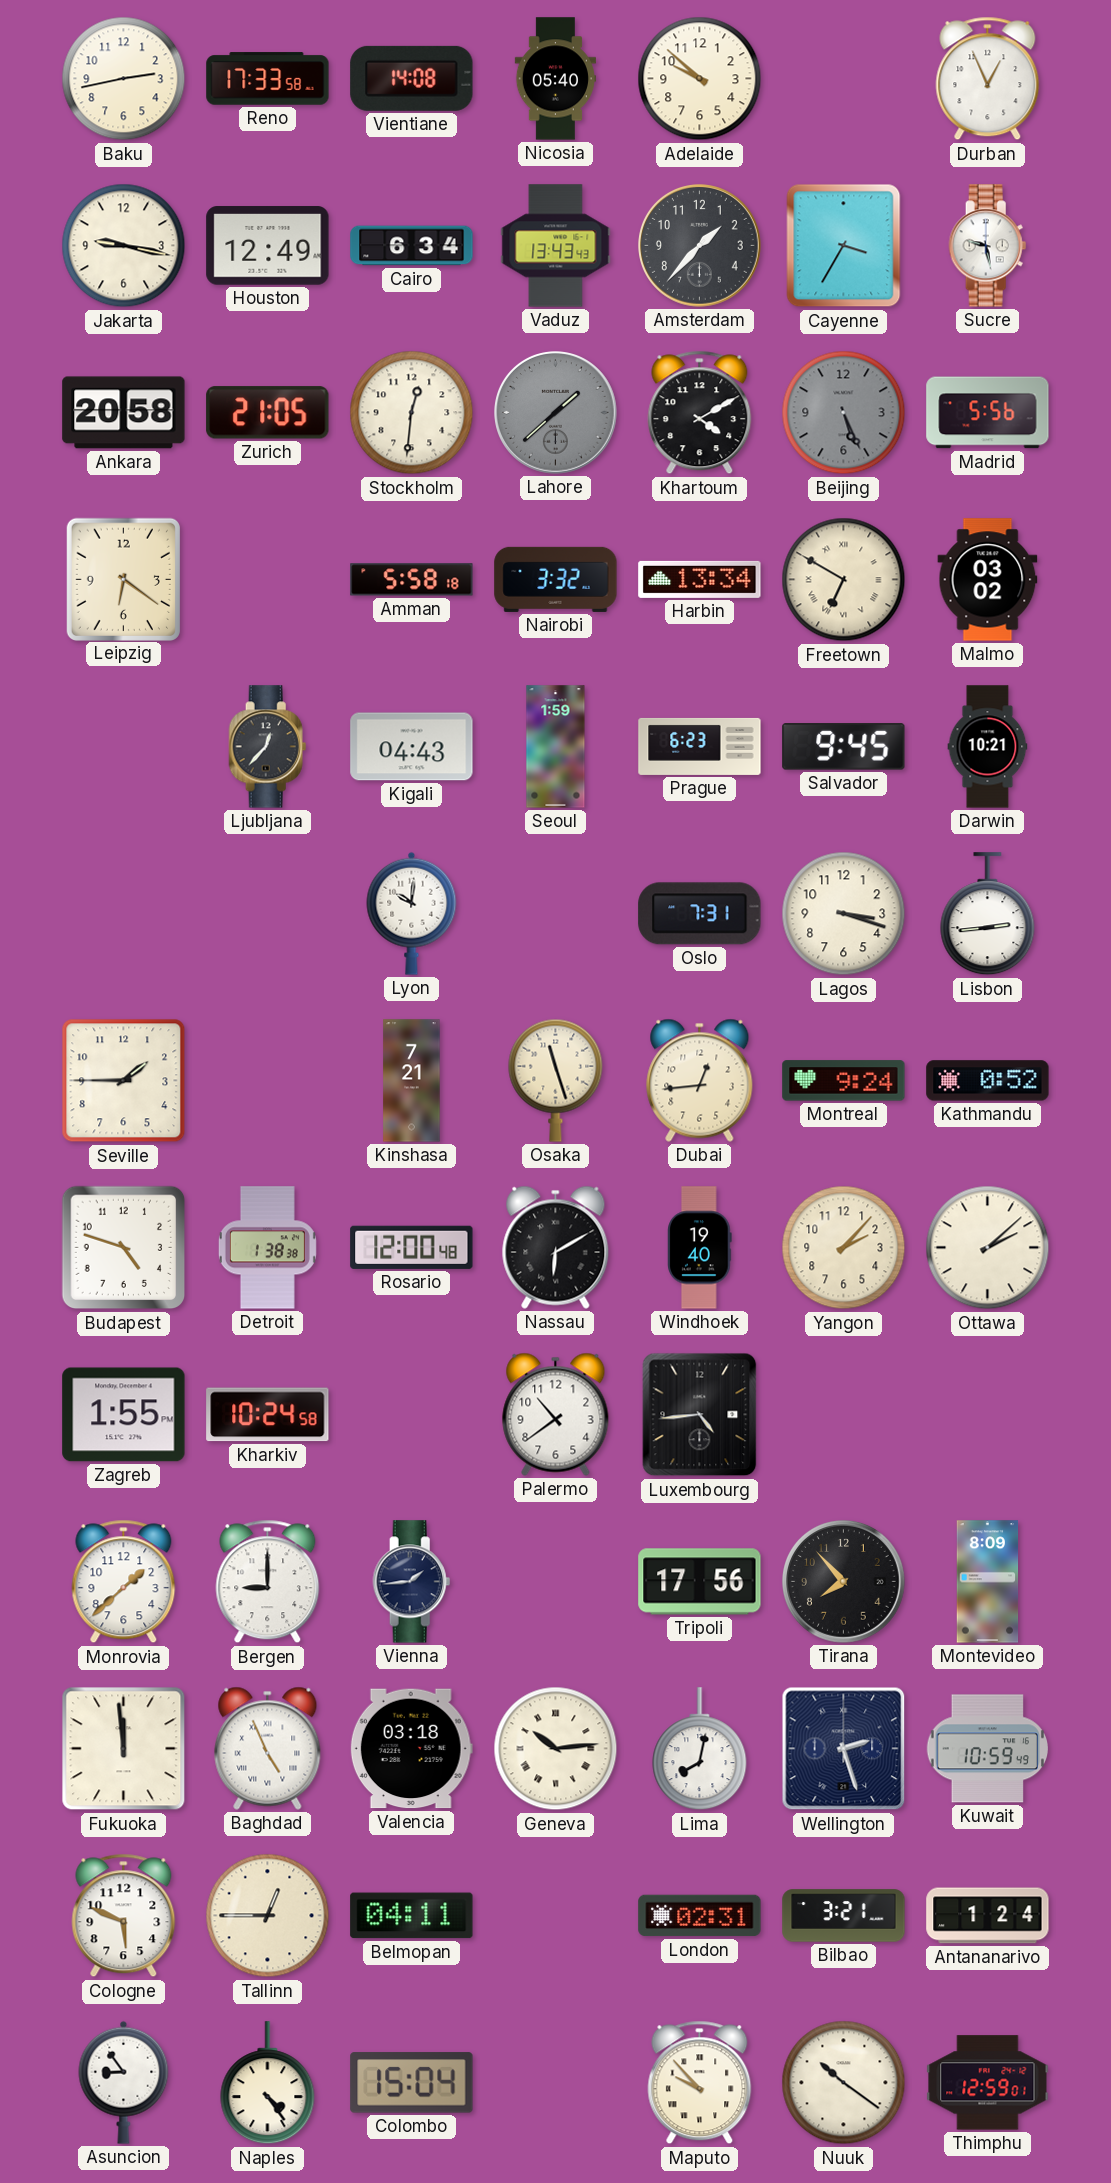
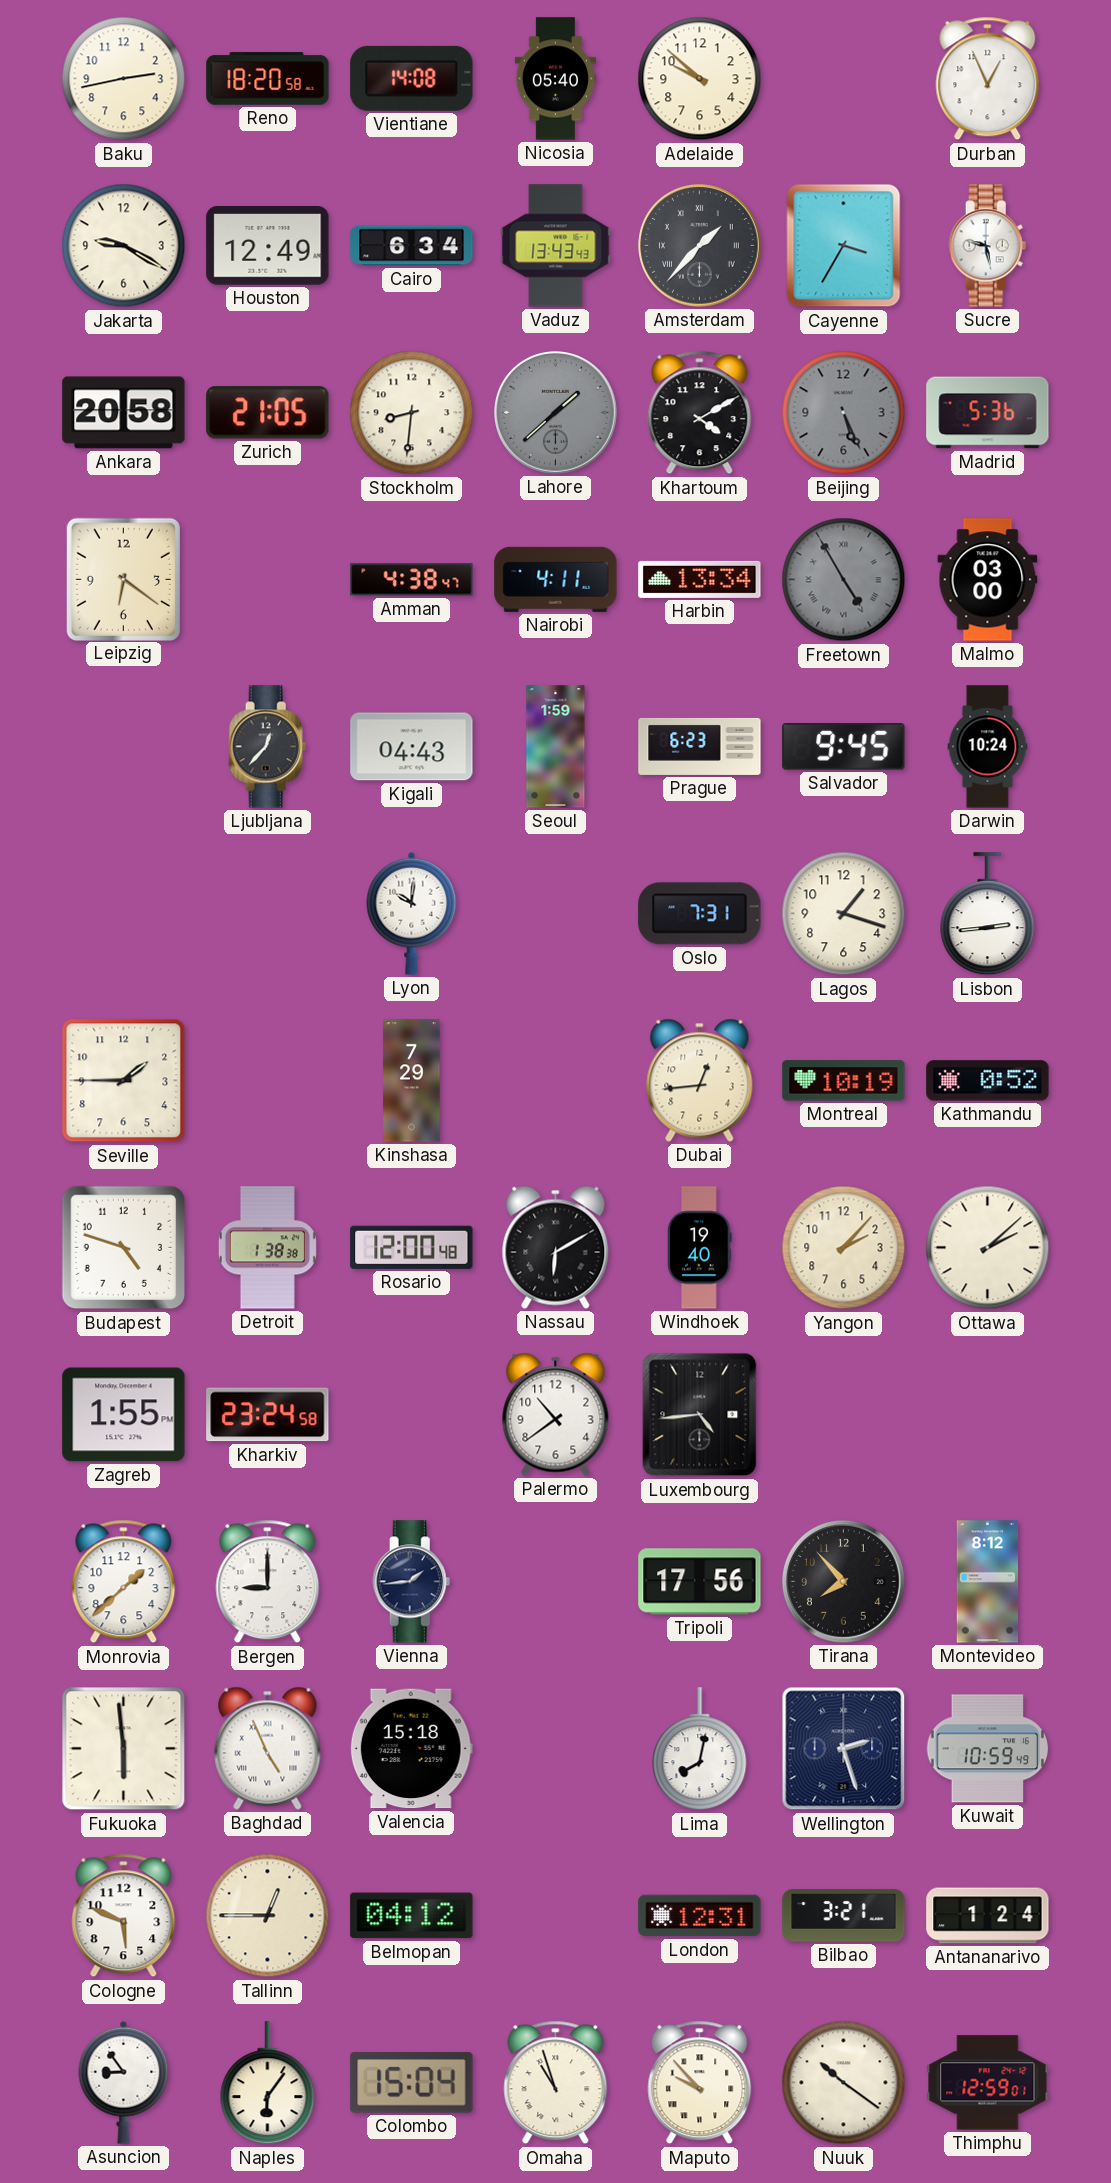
Reno: 17:33 -> 18:20
Jakarta: 9:17 -> 9:20
Amsterdam numerals: Arabic -> Roman
Stockholm: 12:31 -> 8:31
Madrid: 5:56 -> 5:36
Amman: 5:58 -> 4:38
Nairobi: 3:32 -> 4:11
Freetown: 6:50 -> 4:55
Freetown dial: cream -> grey
Malmo: 03:02 -> 03:00
Darwin: 10:21 -> 10:24
Lagos: 3:18 -> 1:18
Kinshasa: 7:21 -> 7:29
Osaka: 11:27 -> none
Montreal: 9:24 -> 10:19
Kharkiv: 10:24 -> 23:24
Montevideo: 8:09 -> 8:12
Fukuoka: 11:59 -> 5:59
Valencia: 03:18 -> 15:18
Geneva: 10:14 -> none
Belmopan: 04:11 -> 04:12
London: 02:31 -> 12:31
Naples: 4:24 -> 6:06
Omaha: none -> 10:57
